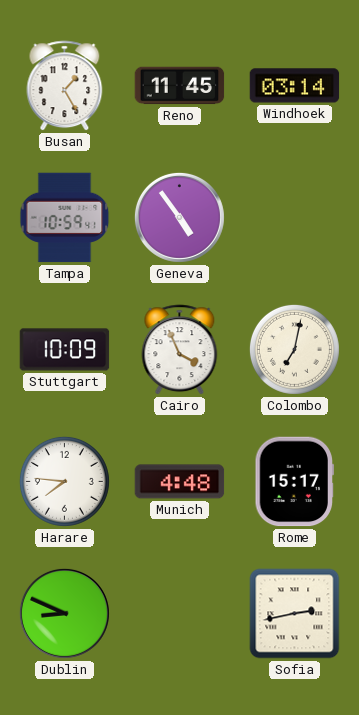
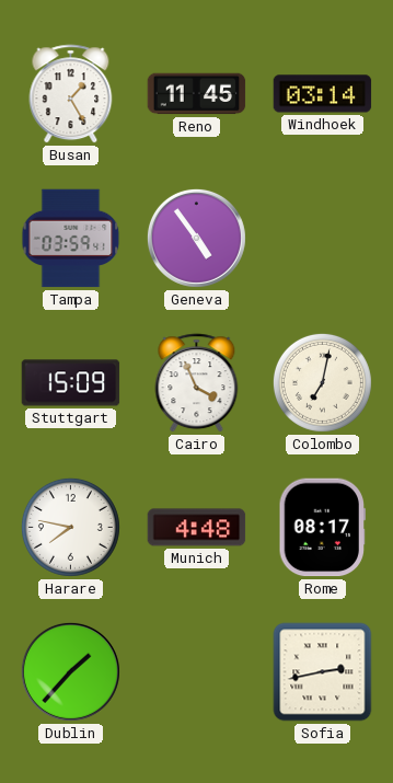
Tampa: 10:59 -> 03:59
Stuttgart: 10:09 -> 15:09
Harare: 7:46 -> 7:47
Rome: 15:17 -> 08:17
Dublin: 8:49 -> 1:37
